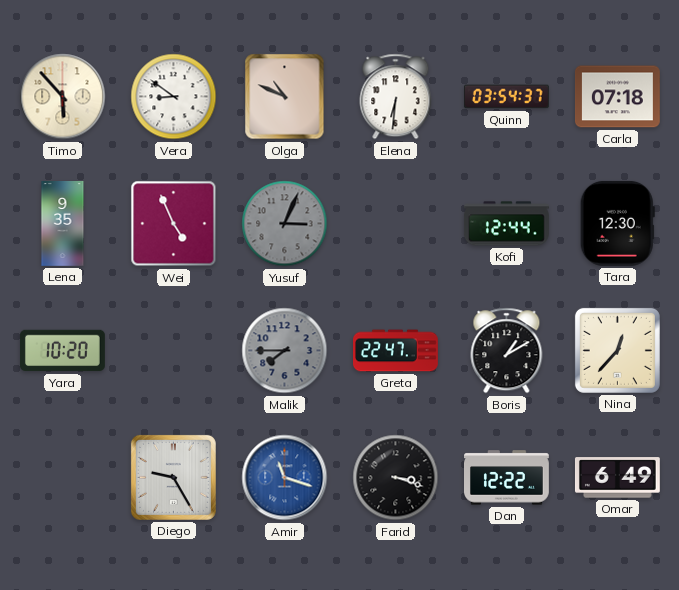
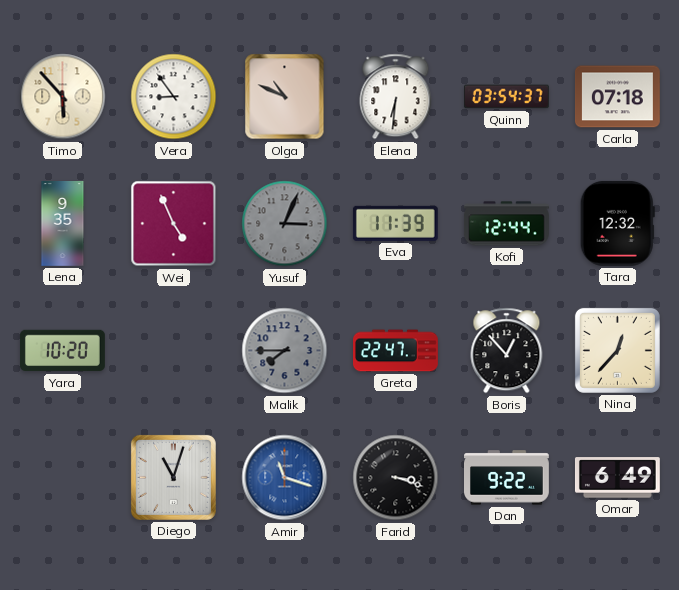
Vera: 8:51 -> 8:54
Eva: none -> 11:39
Tara: 12:30 -> 12:32
Boris: 1:10 -> 12:53
Diego: 9:25 -> 11:03
Dan: 12:22 -> 9:22
